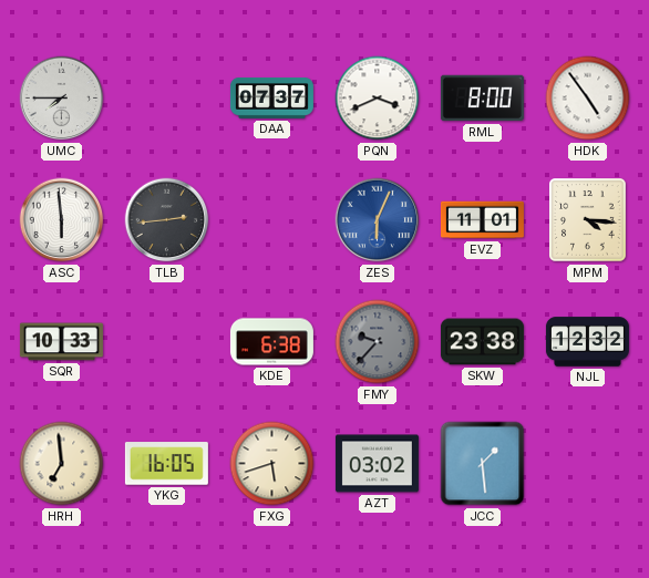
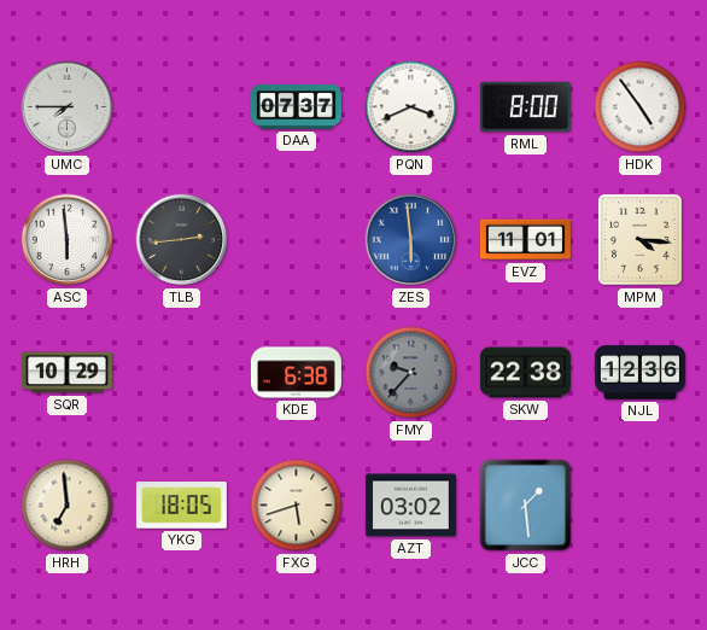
ZES: 6:04 -> 5:59
SQR: 10:33 -> 10:29
SKW: 23:38 -> 22:38
NJL: 12:32 -> 12:36
YKG: 16:05 -> 18:05
